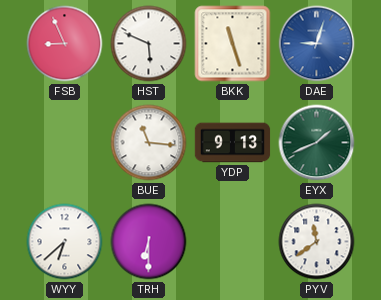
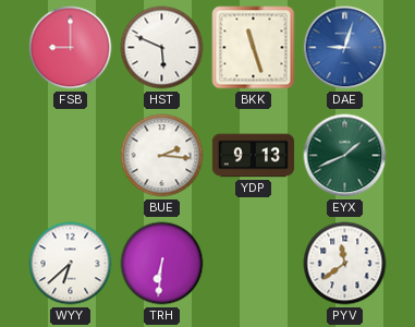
FSB: 8:56 -> 9:00
BUE: 11:16 -> 2:16
TRH: 6:30 -> 6:31
